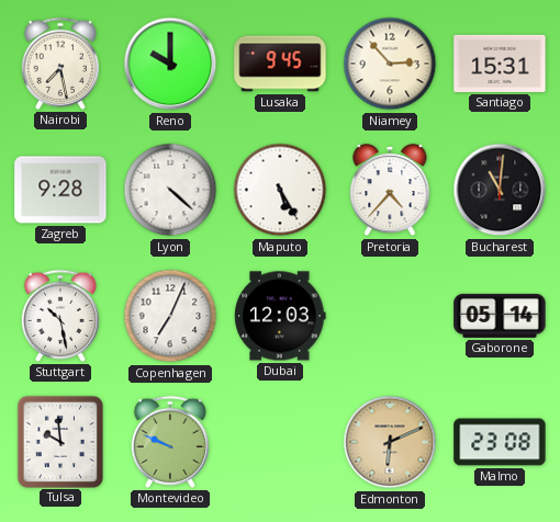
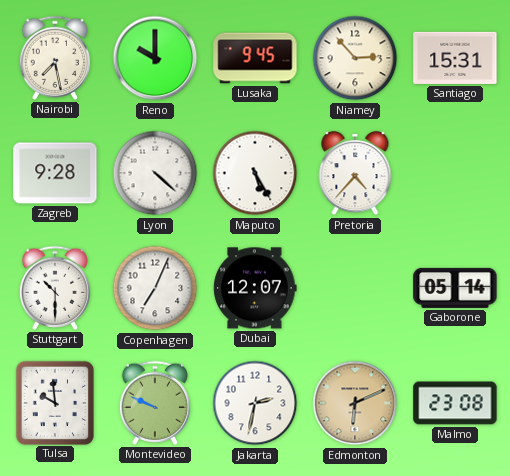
Bucharest: 11:01 -> none
Stuttgart: 10:28 -> 10:30
Dubai: 12:03 -> 12:07
Jakarta: none -> 2:32
